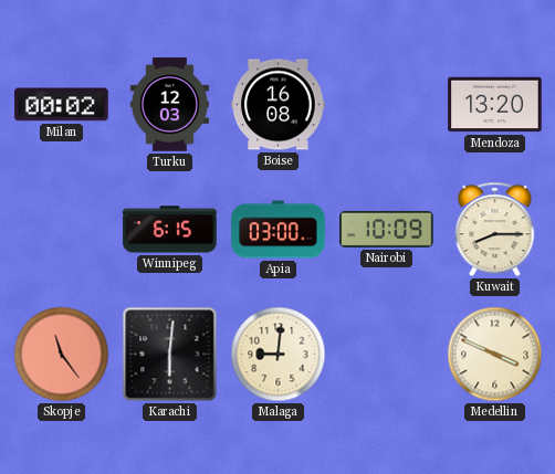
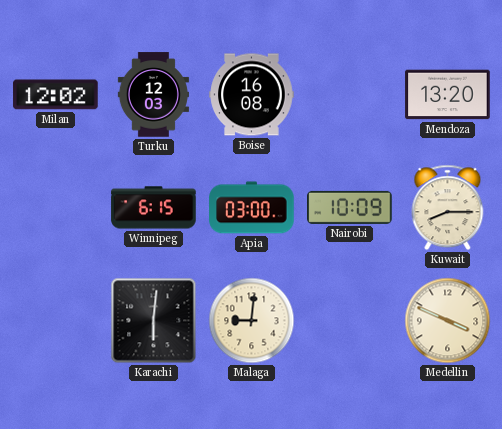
Milan: 00:02 -> 12:02
Skopje: 11:24 -> none
